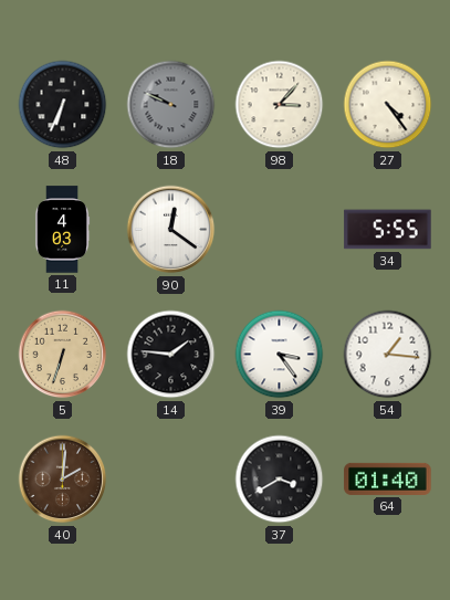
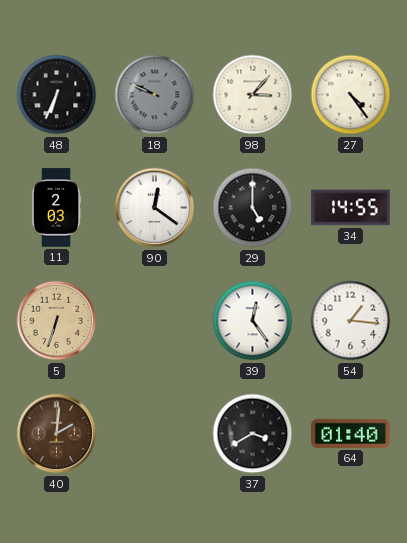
11: 4:03 -> 2:03
29: none -> 5:00
34: 5:55 -> 14:55
14: 1:46 -> none
39: 3:24 -> 12:24
